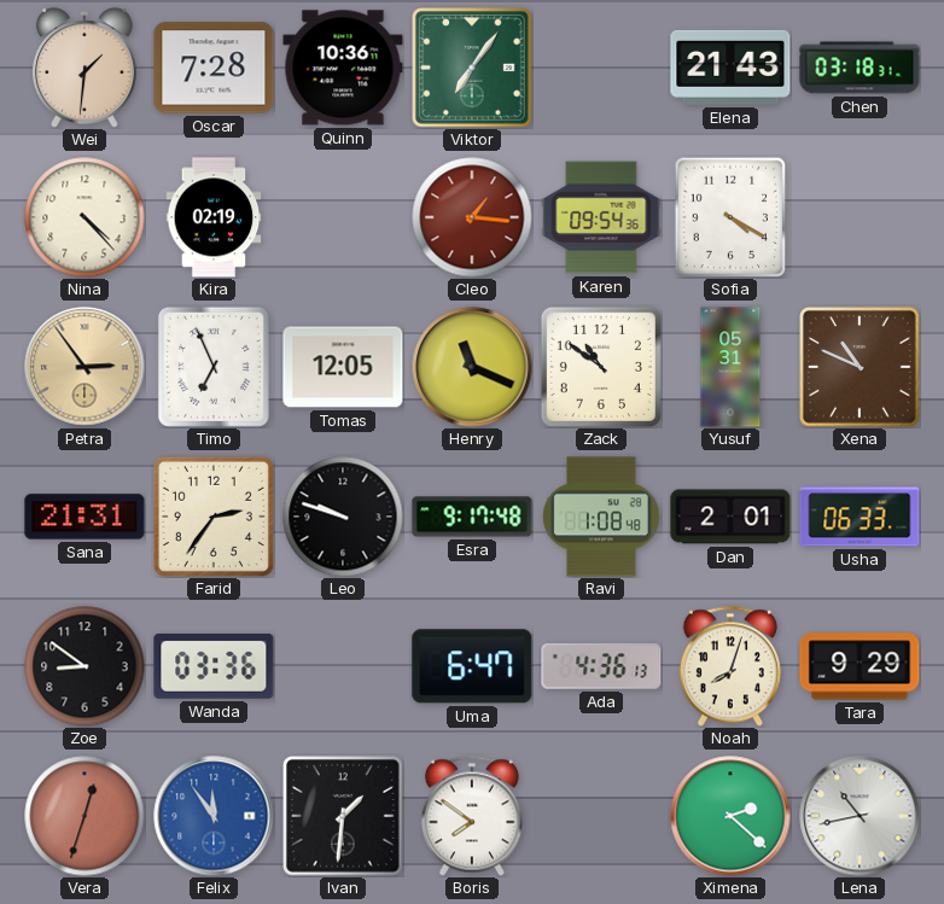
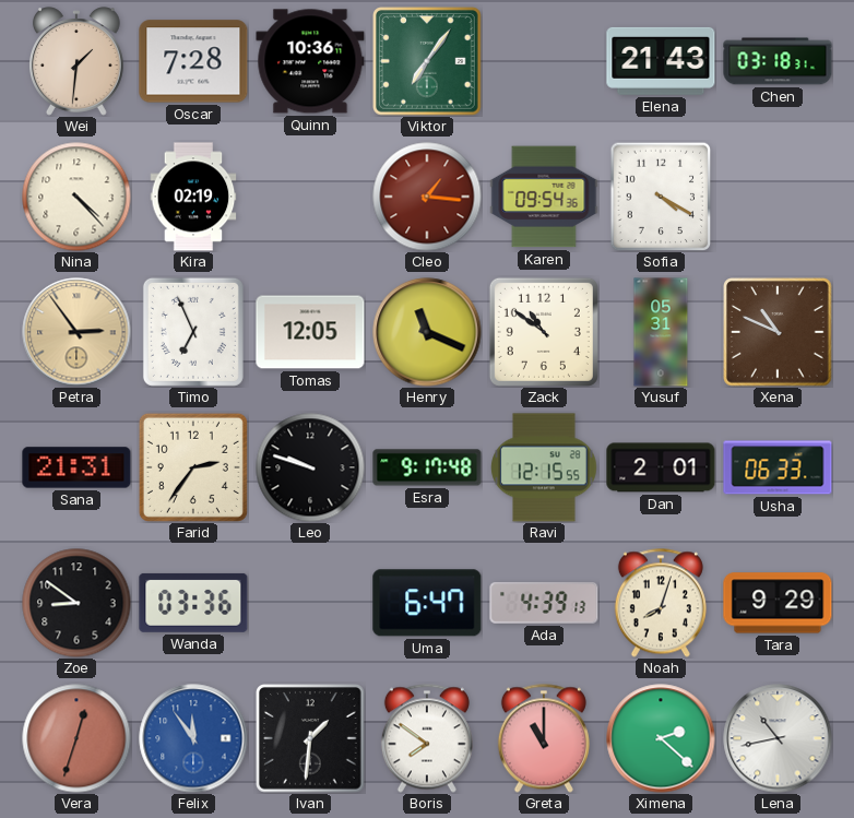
Ravi: 1:08 -> 12:15
Ada: 4:36 -> 4:39
Greta: none -> 11:00
